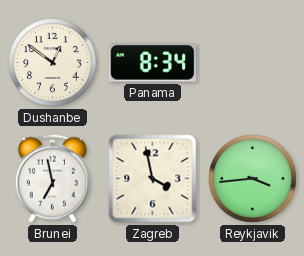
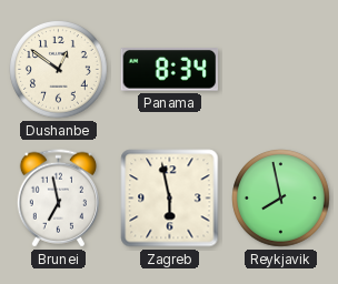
Zagreb: 3:58 -> 5:58
Reykjavik: 3:44 -> 7:58
